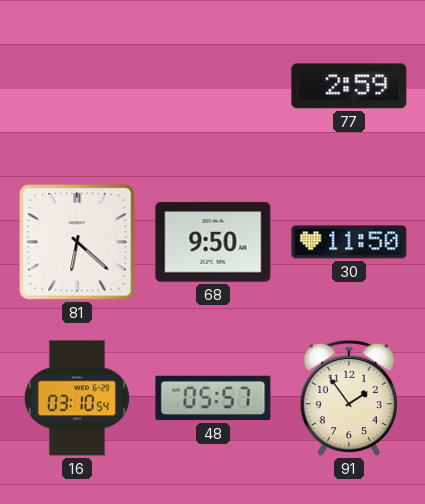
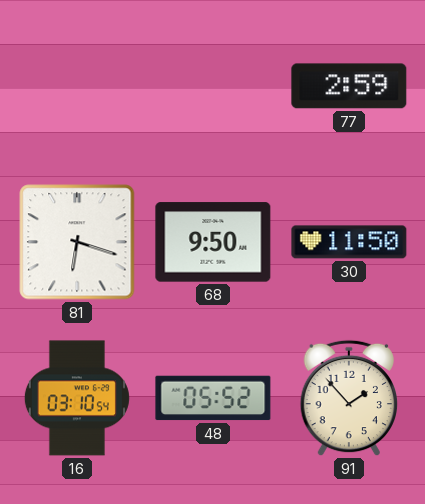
81: 6:22 -> 6:18
48: 05:57 -> 05:52
91: 1:54 -> 1:53
